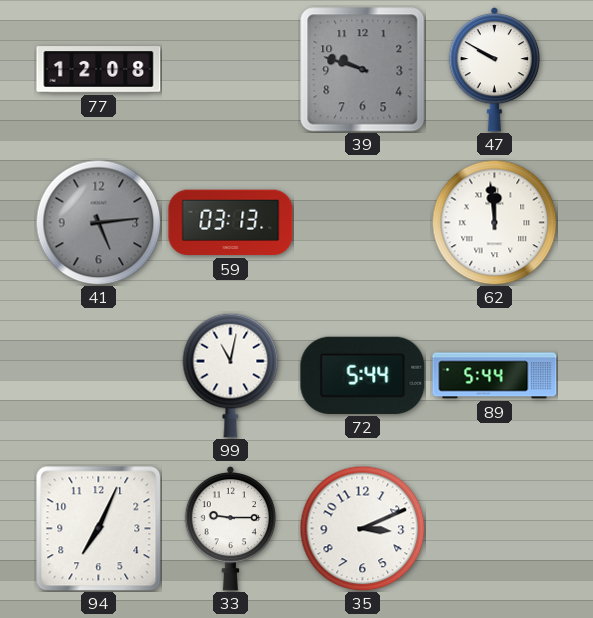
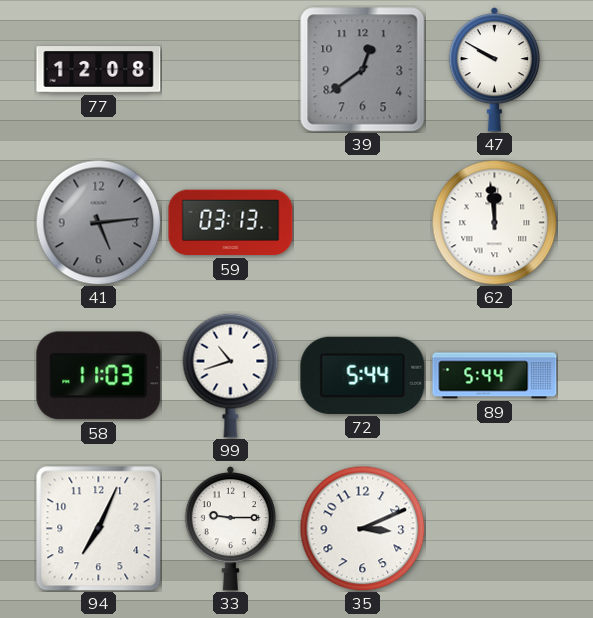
39: 9:48 -> 12:39
58: none -> 11:03
99: 11:02 -> 10:42
